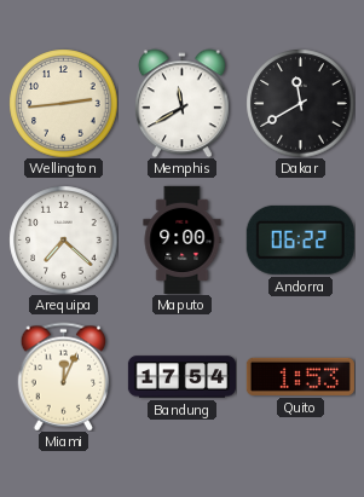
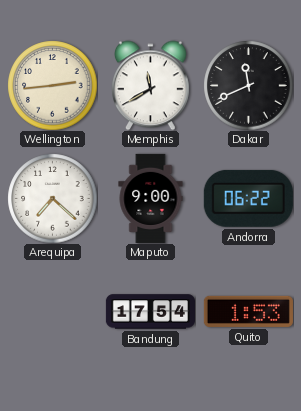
Dakar: 11:40 -> 11:41
Miami: 12:04 -> none
